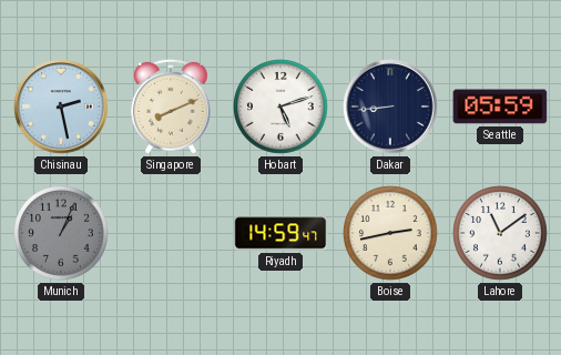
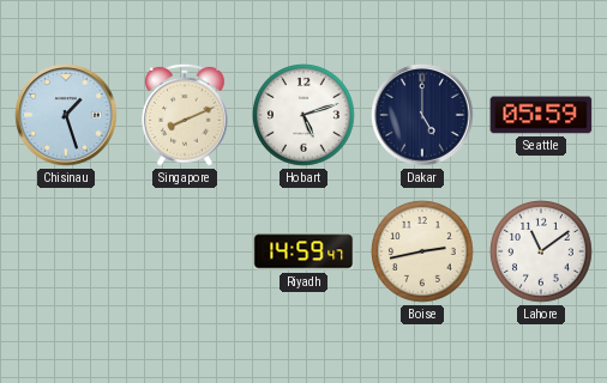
Chisinau: 2:28 -> 1:27
Dakar: 8:44 -> 5:00
Munich: 1:04 -> none
